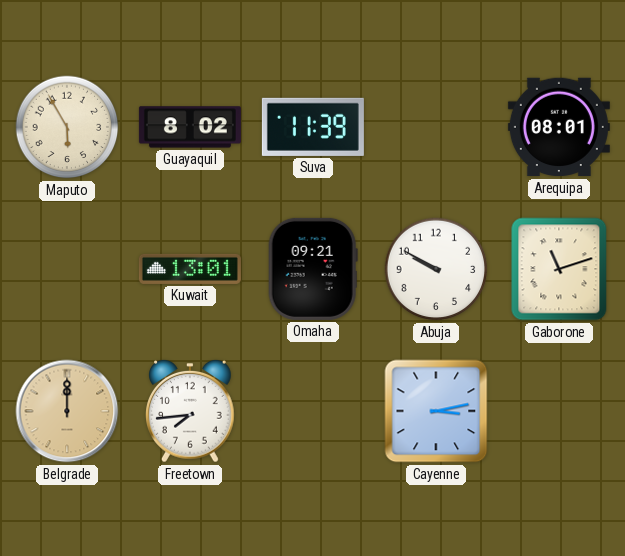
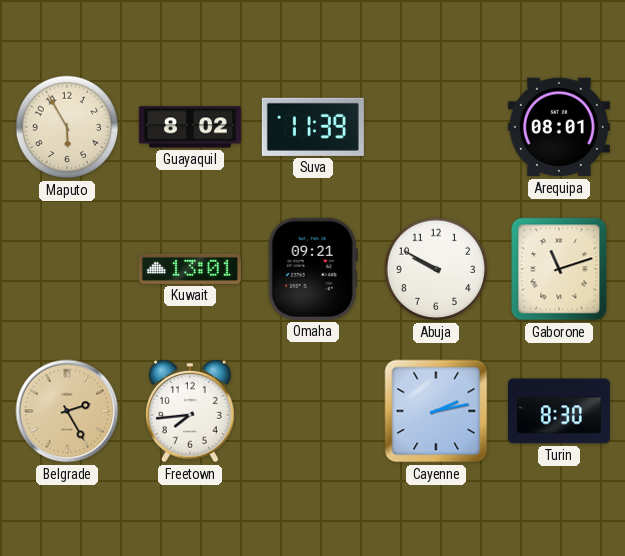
Belgrade: 12:00 -> 2:25
Cayenne: 3:13 -> 2:13
Turin: none -> 8:30
